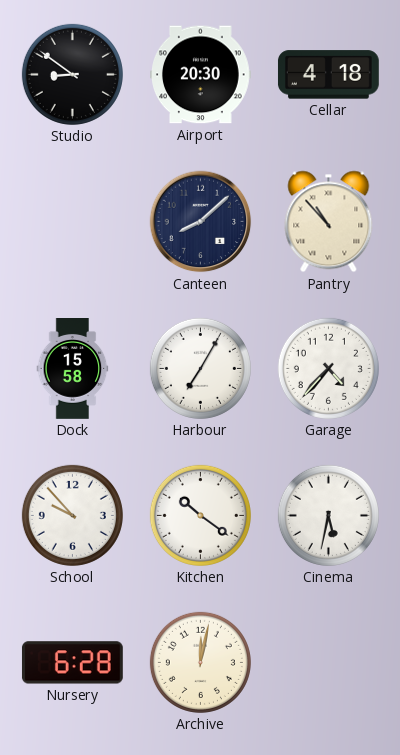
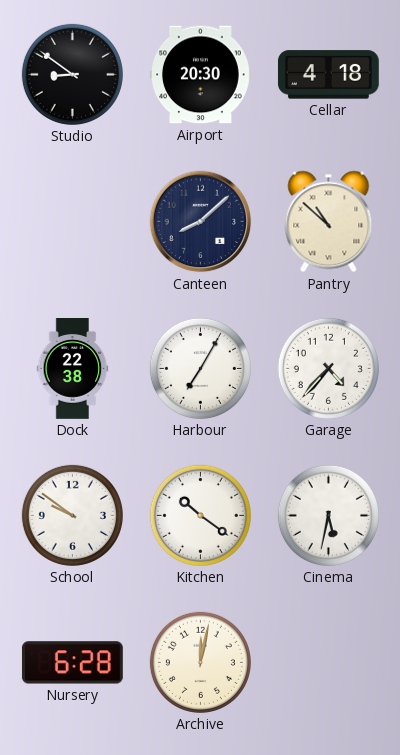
Pantry: 10:53 -> 10:52
Dock: 15:58 -> 22:38
School: 9:53 -> 9:51
